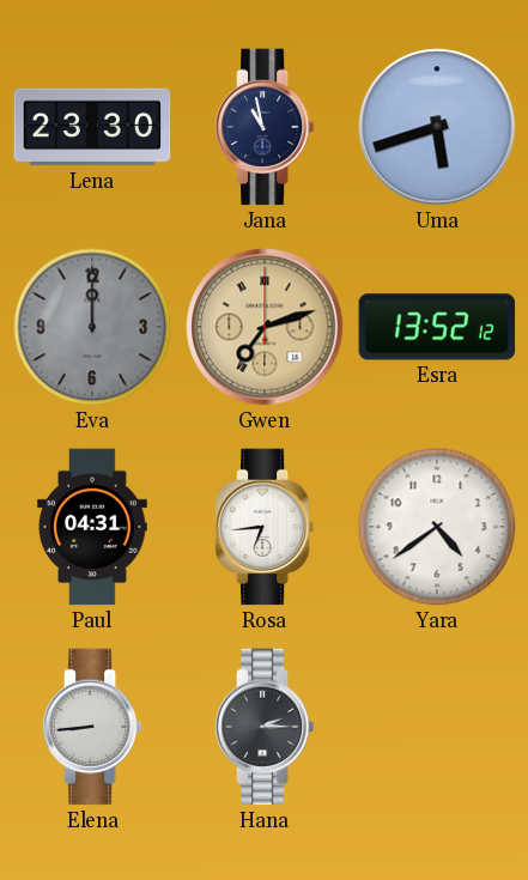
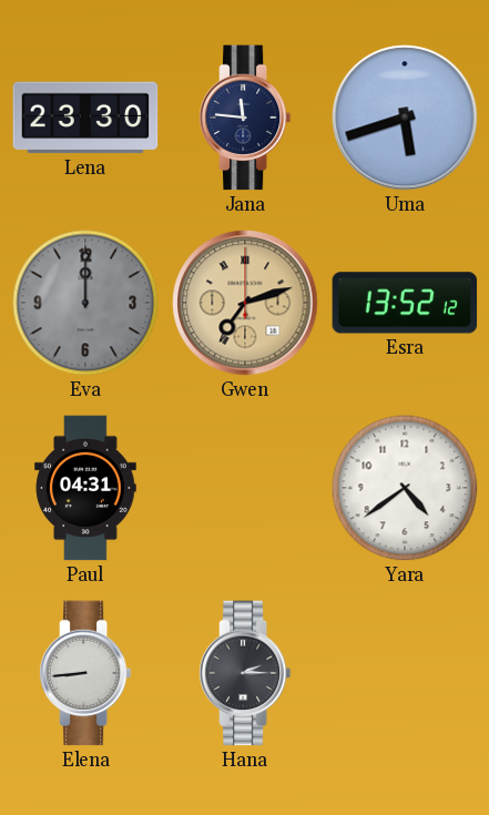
Jana: 10:58 -> 11:46
Rosa: 6:44 -> none
